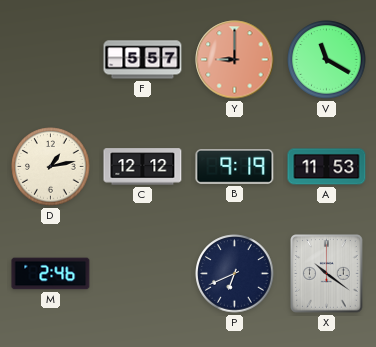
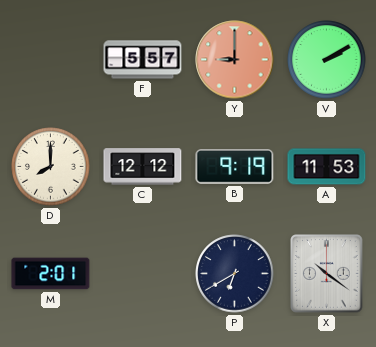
V: 11:20 -> 2:10
D: 1:13 -> 8:00
M: 2:46 -> 2:01
P: 6:41 -> 6:40
